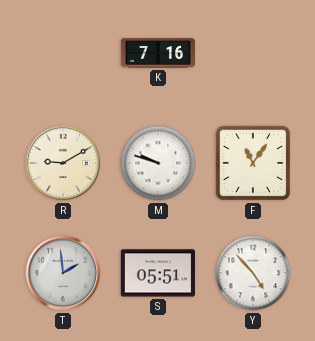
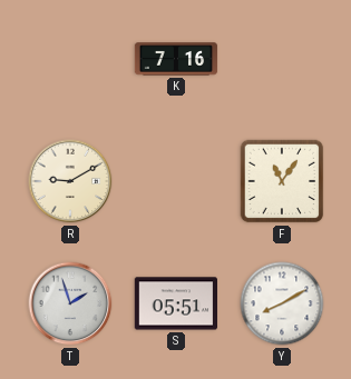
M: 9:48 -> none
T: 1:59 -> 1:57
Y: 4:53 -> 8:10
